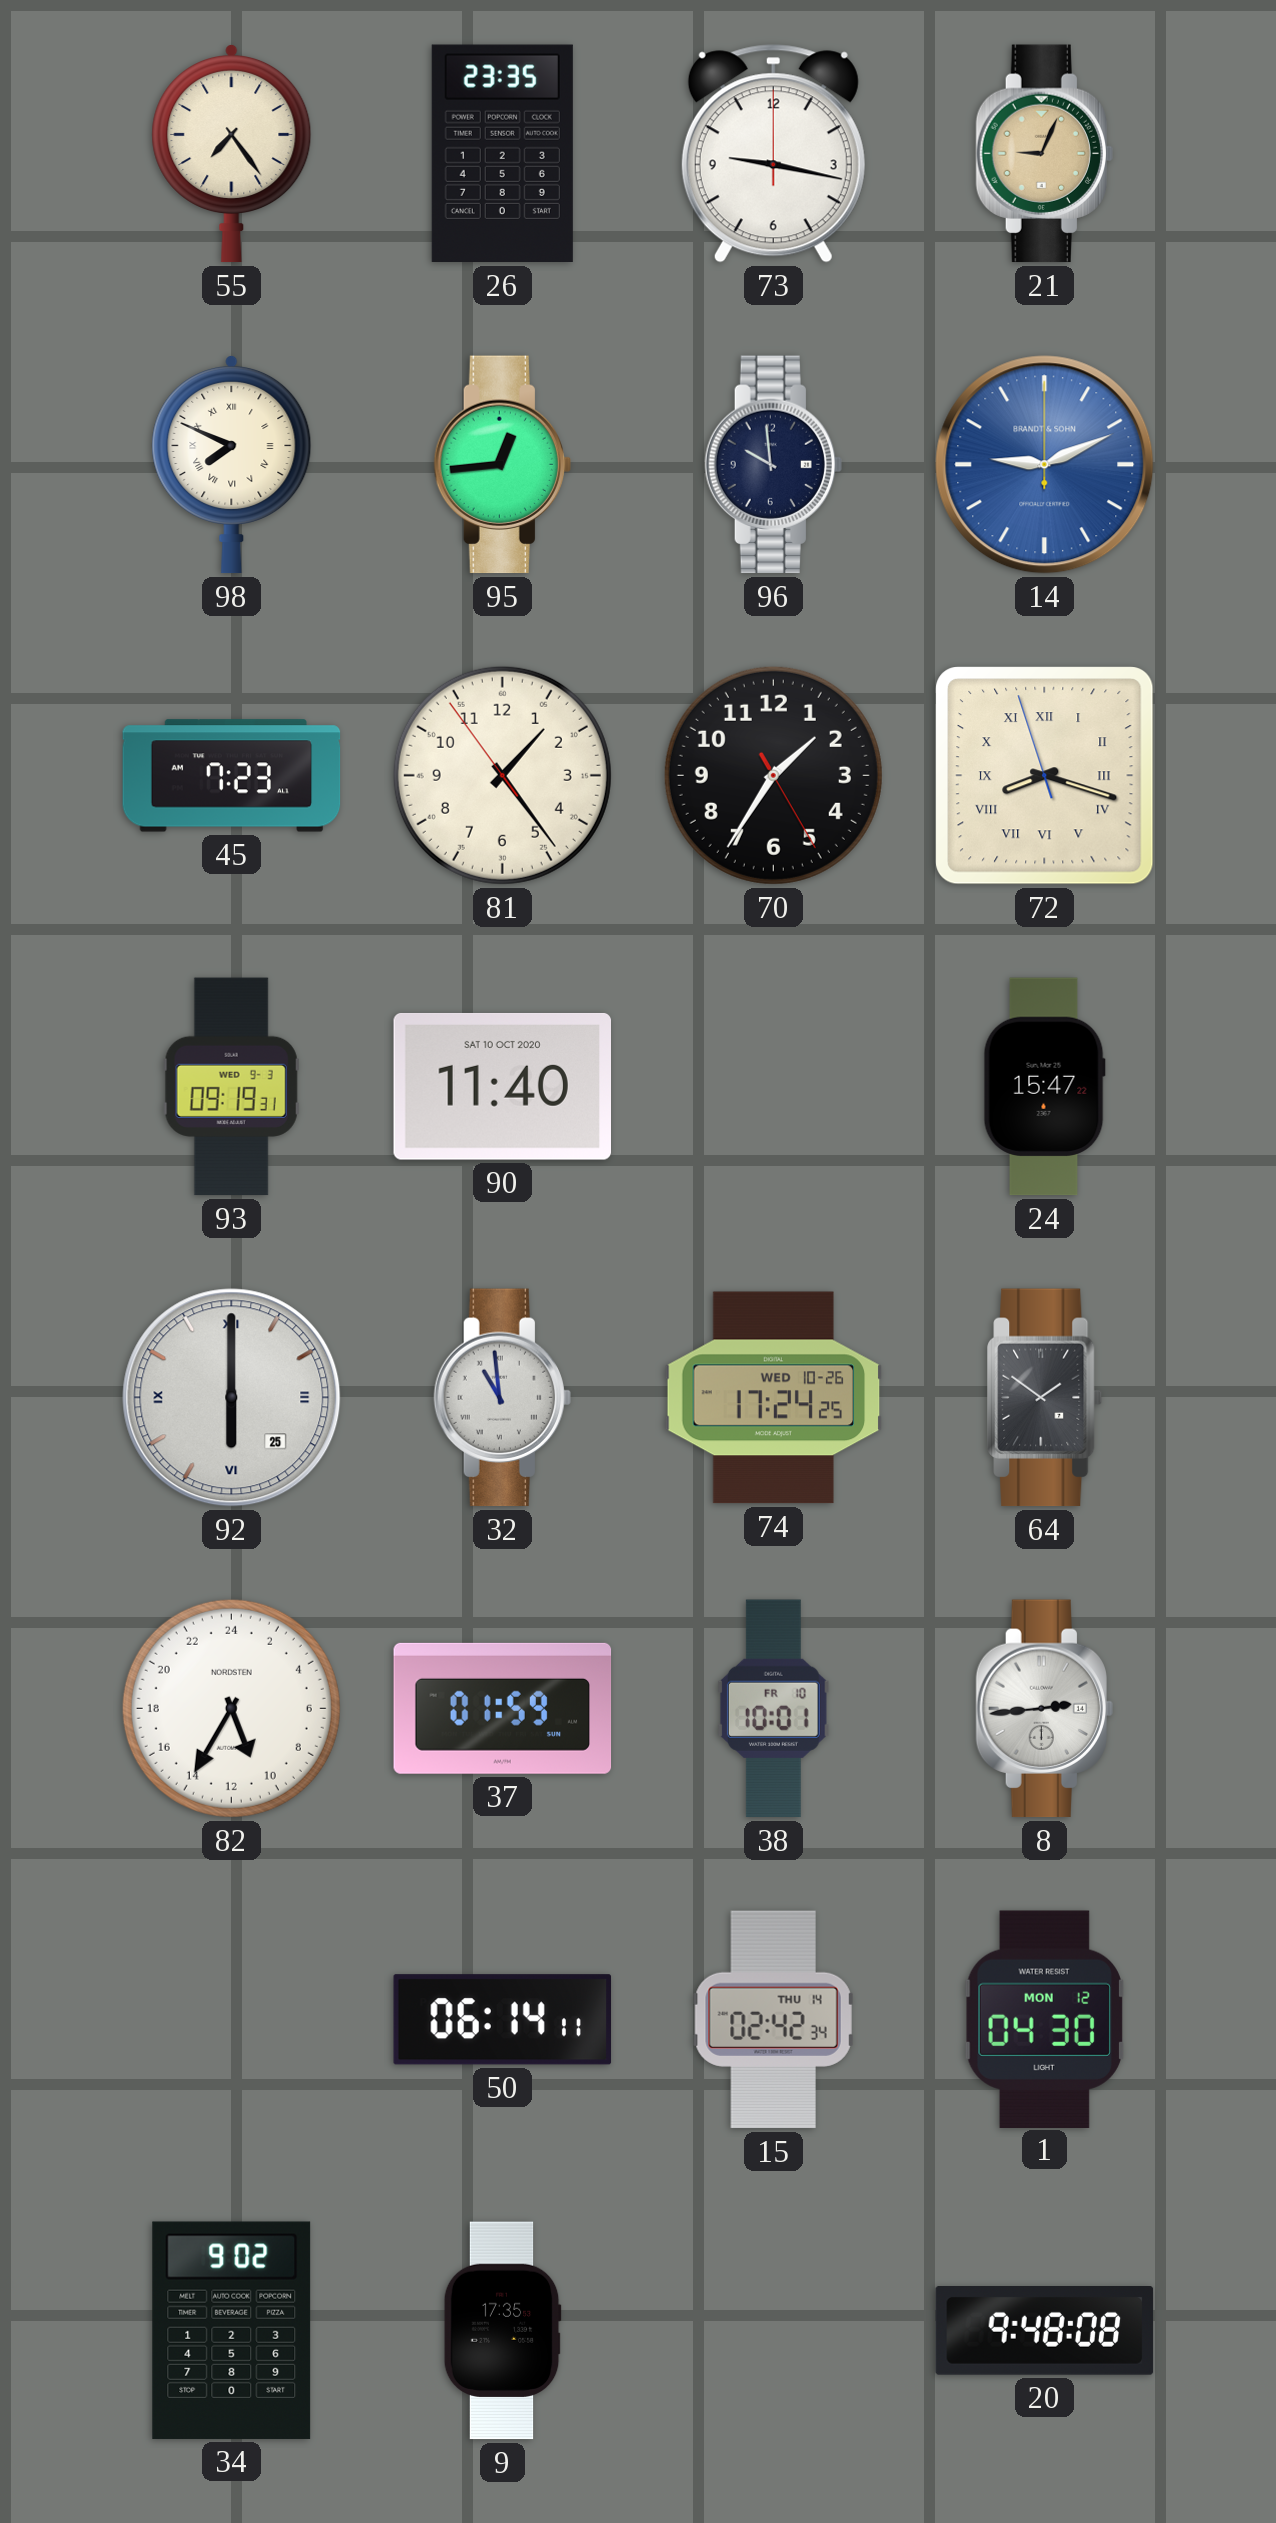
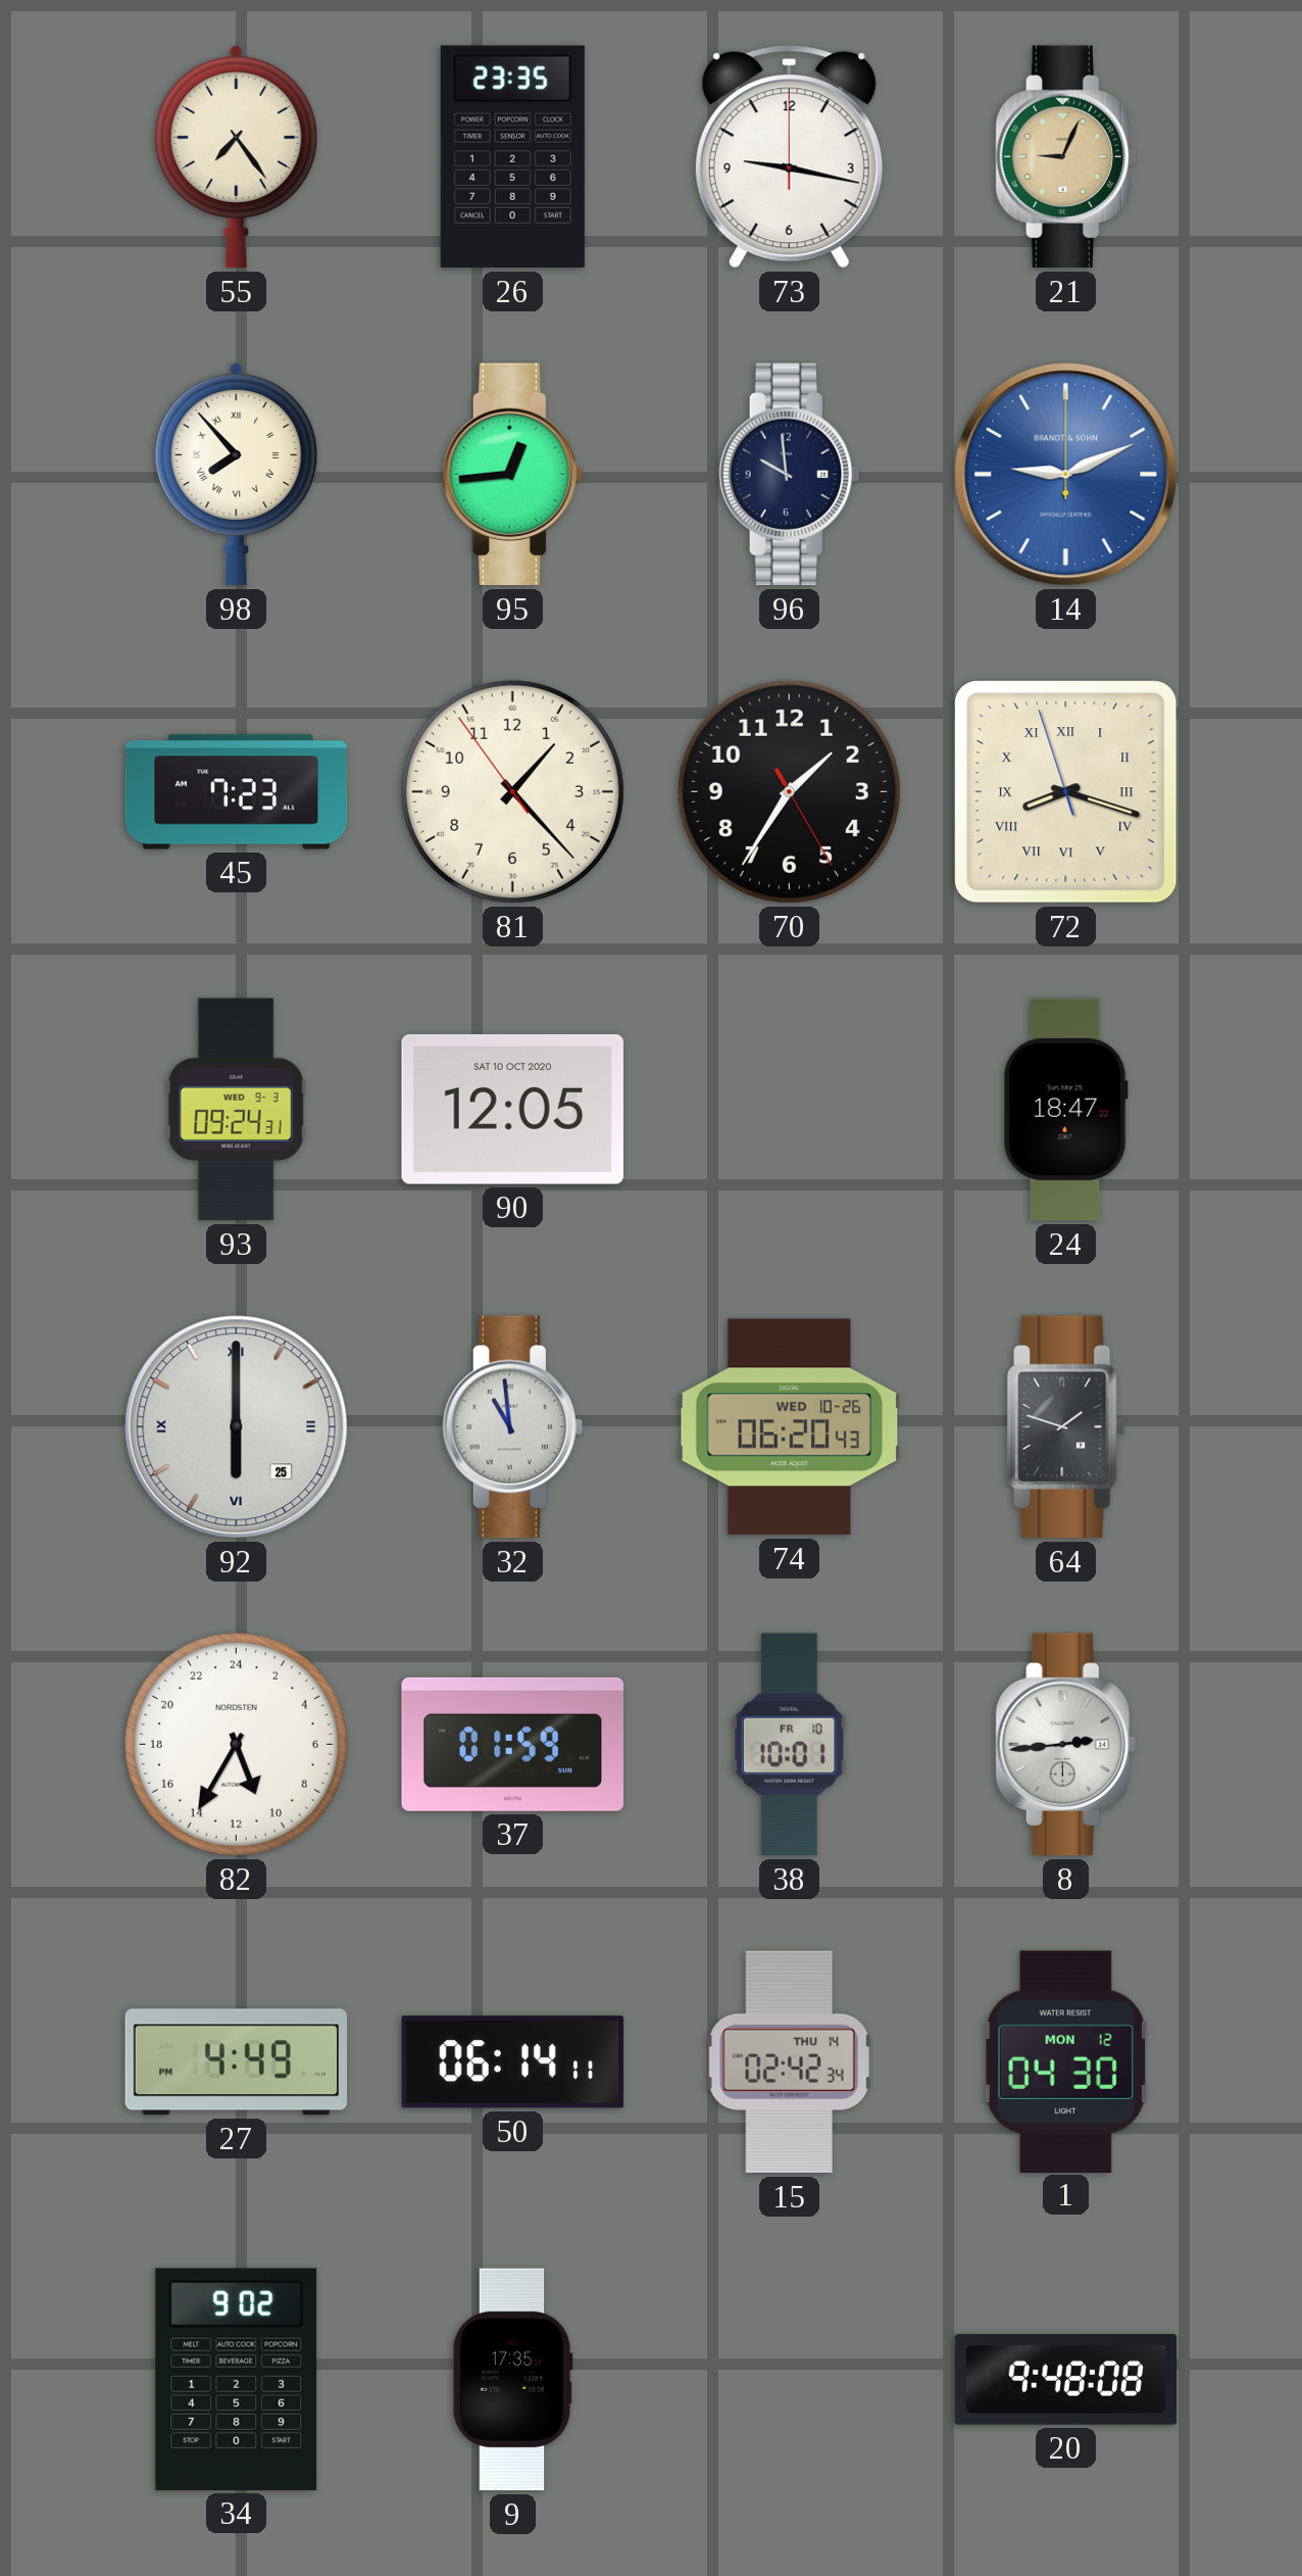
98: 7:49 -> 7:53
81: 1:23 -> 1:22
93: 09:19 -> 09:24
90: 11:40 -> 12:05
24: 15:47 -> 18:47
74: 17:24 -> 06:20
64: 1:51 -> 1:48
27: none -> 4:49
